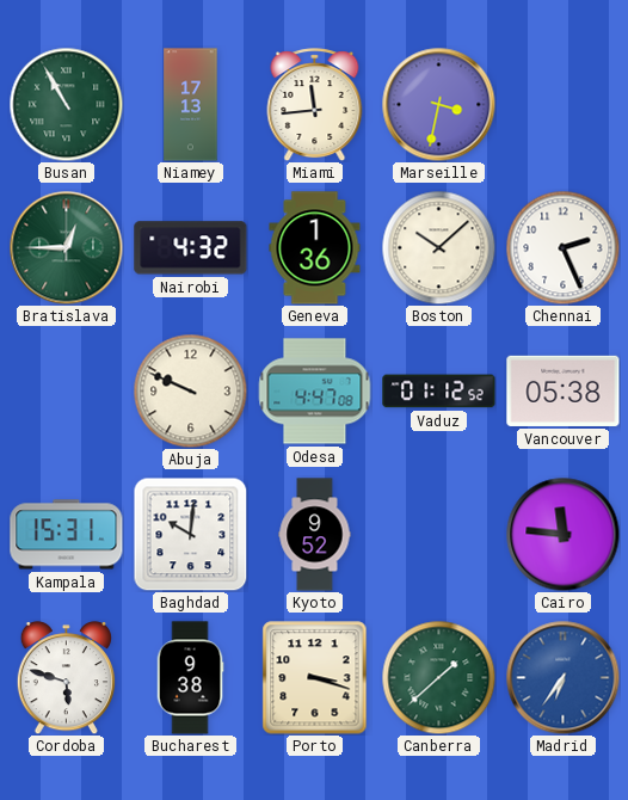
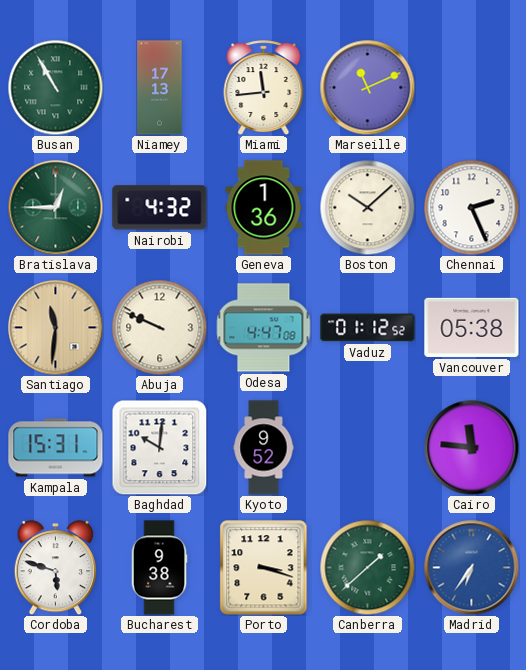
Marseille: 3:32 -> 11:11
Santiago: none -> 11:31
